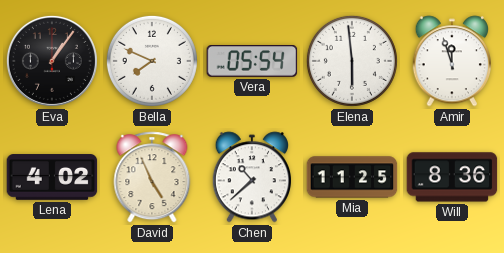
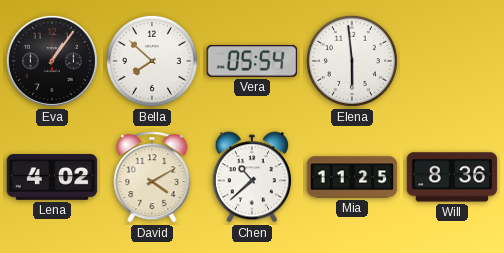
Bella: 7:49 -> 7:52
Amir: 11:57 -> none
David: 4:56 -> 4:10
